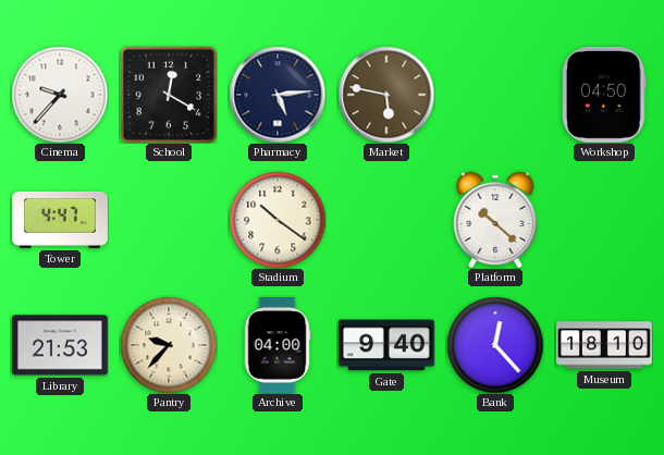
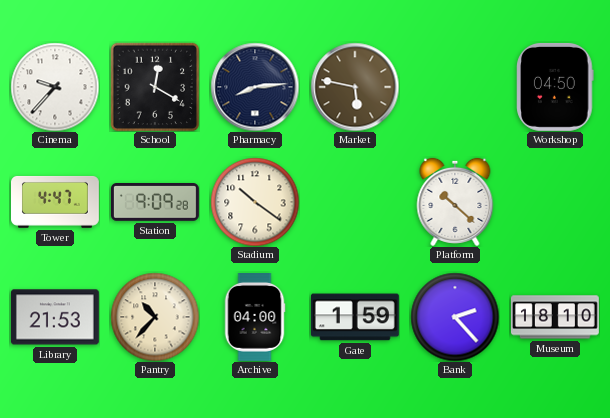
Pharmacy: 5:14 -> 8:14
Station: none -> 9:09
Pantry: 9:37 -> 10:37
Gate: 9:40 -> 1:59
Bank: 12:23 -> 2:23
